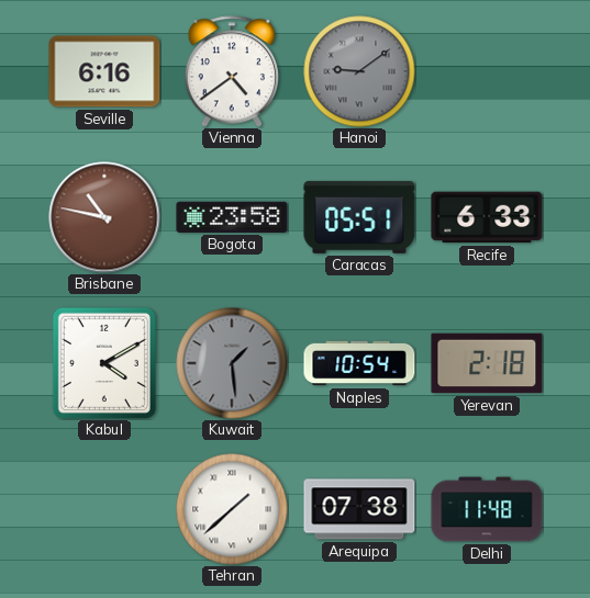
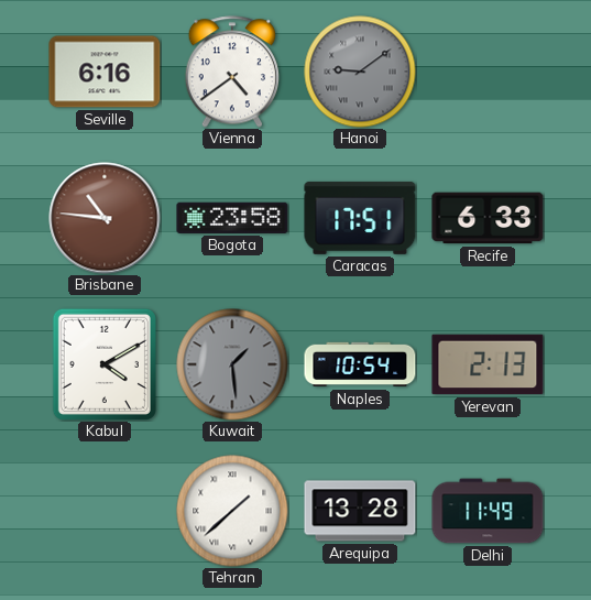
Brisbane: 10:47 -> 10:46
Caracas: 05:51 -> 17:51
Yerevan: 2:18 -> 2:13
Arequipa: 07:38 -> 13:28
Delhi: 11:48 -> 11:49
